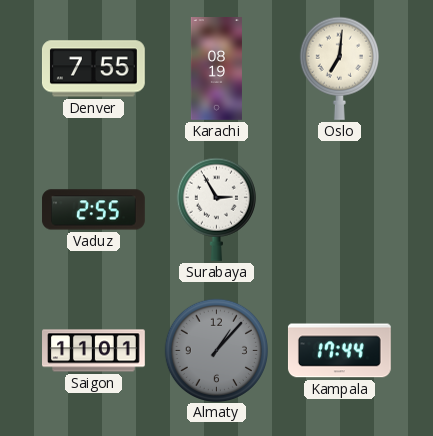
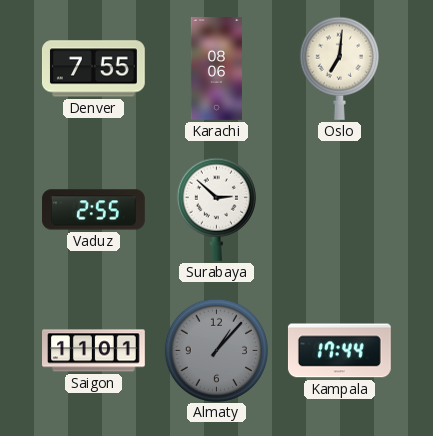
Karachi: 08:19 -> 08:06
Surabaya: 2:55 -> 2:52
